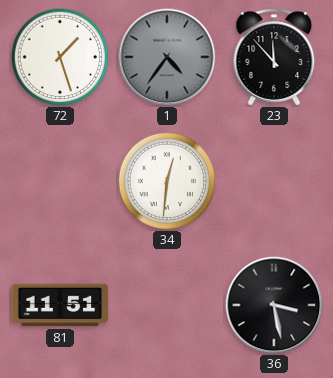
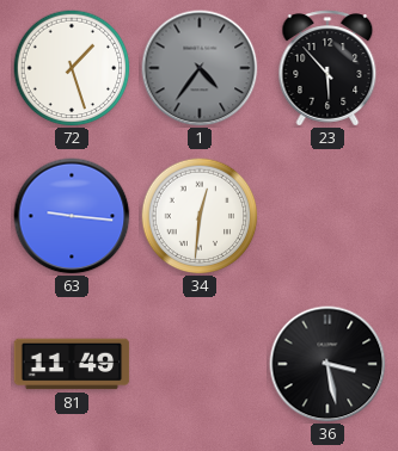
23: 11:53 -> 5:53
63: none -> 9:16
81: 11:51 -> 11:49
